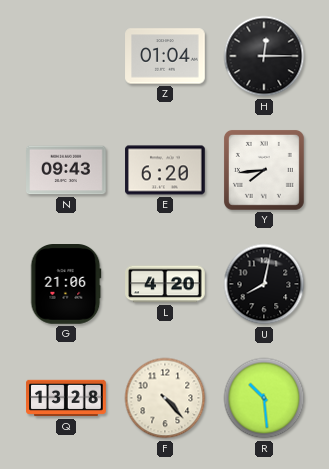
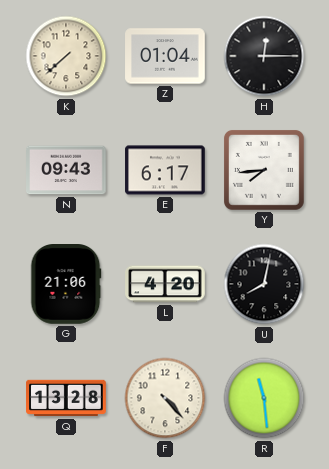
K: none -> 7:38
E: 6:20 -> 6:17
R: 10:29 -> 11:29
